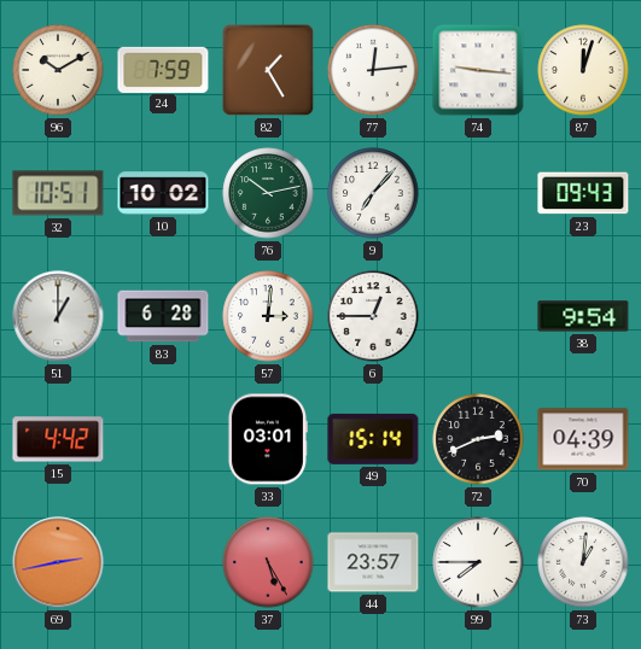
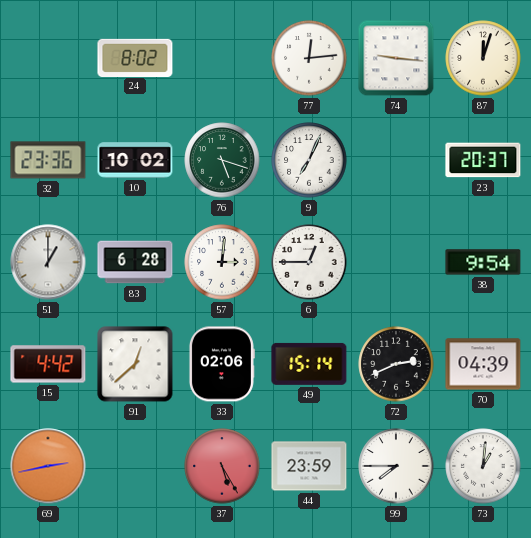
96: 10:10 -> none
24: 7:59 -> 8:02
82: 1:25 -> none
32: 10:51 -> 23:36
76: 10:13 -> 5:18
9: 7:07 -> 7:04
23: 09:43 -> 20:37
91: none -> 12:38
33: 03:01 -> 02:06
44: 23:57 -> 23:59
